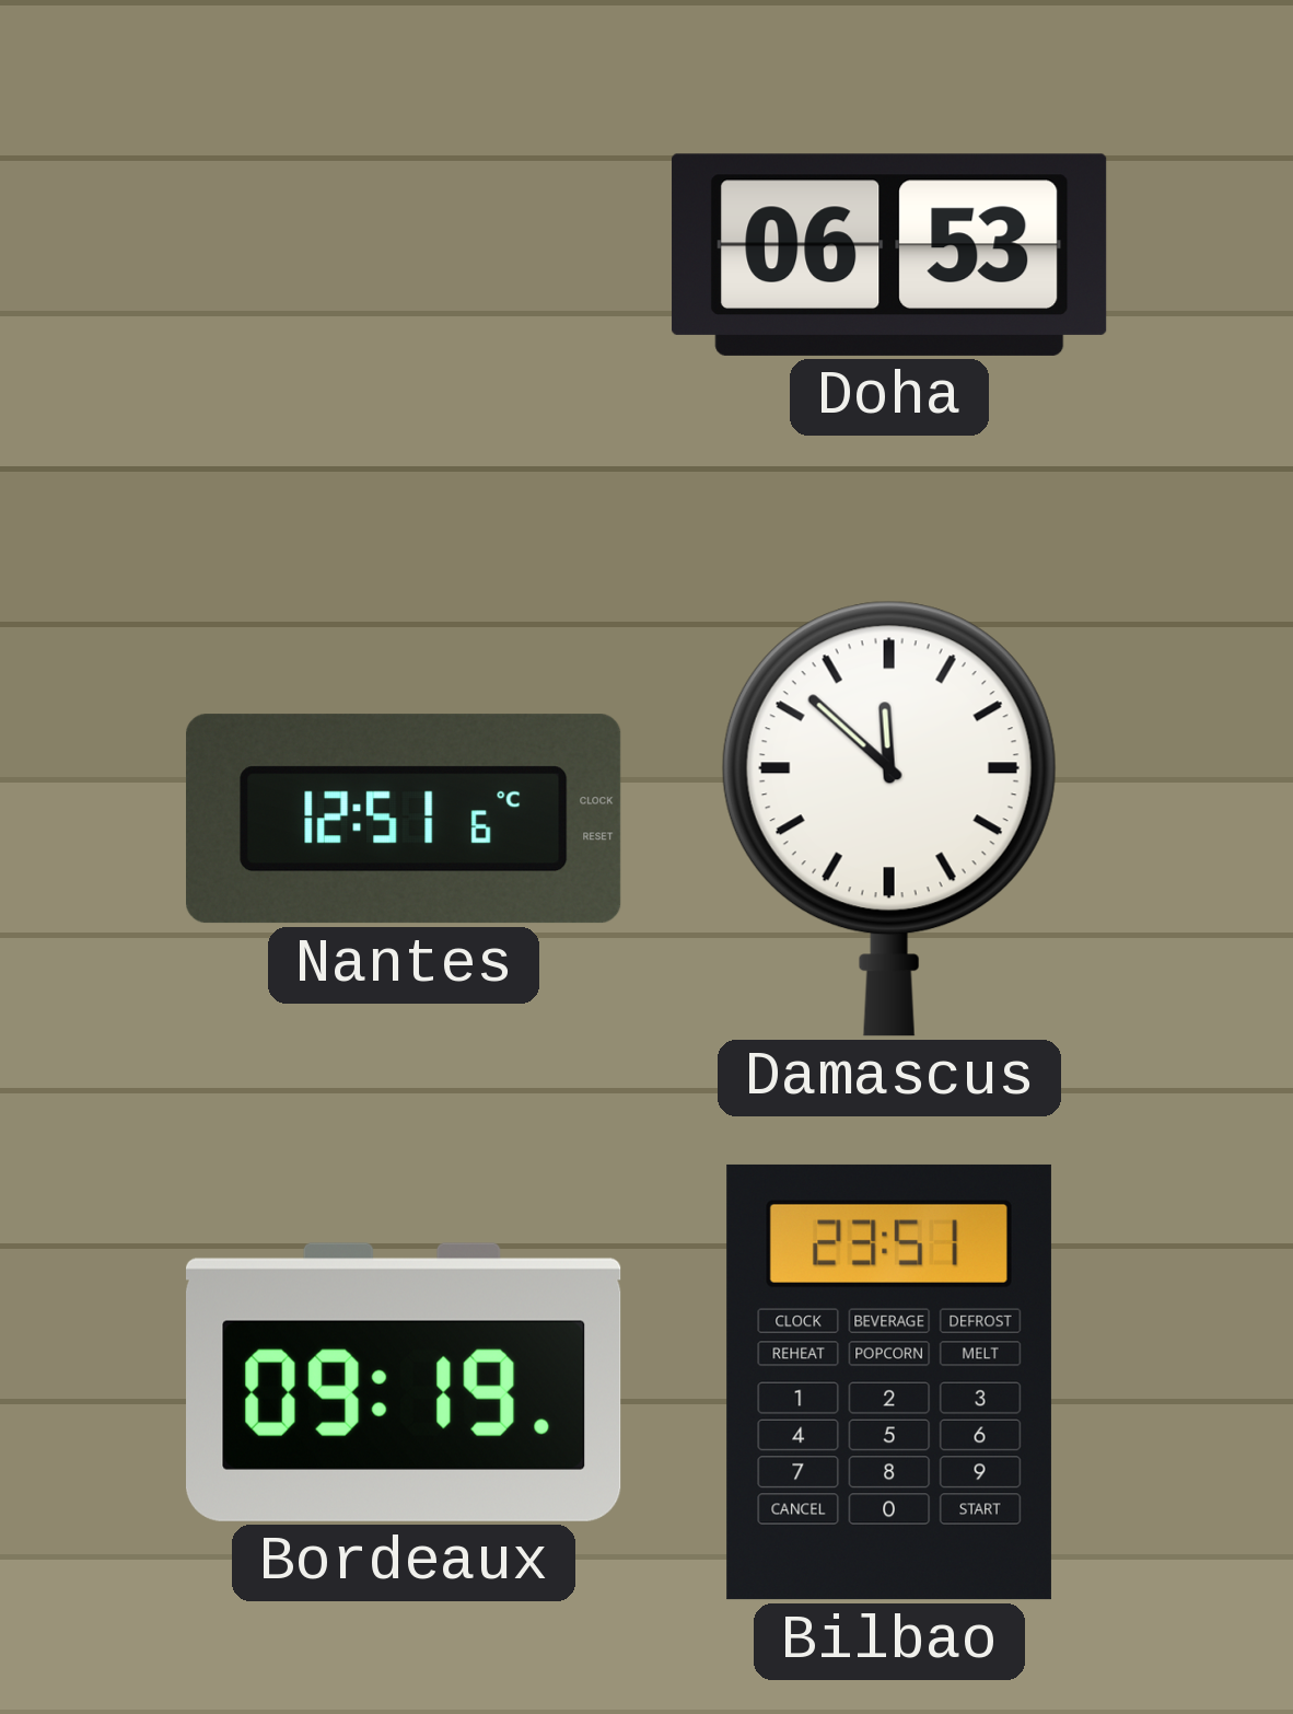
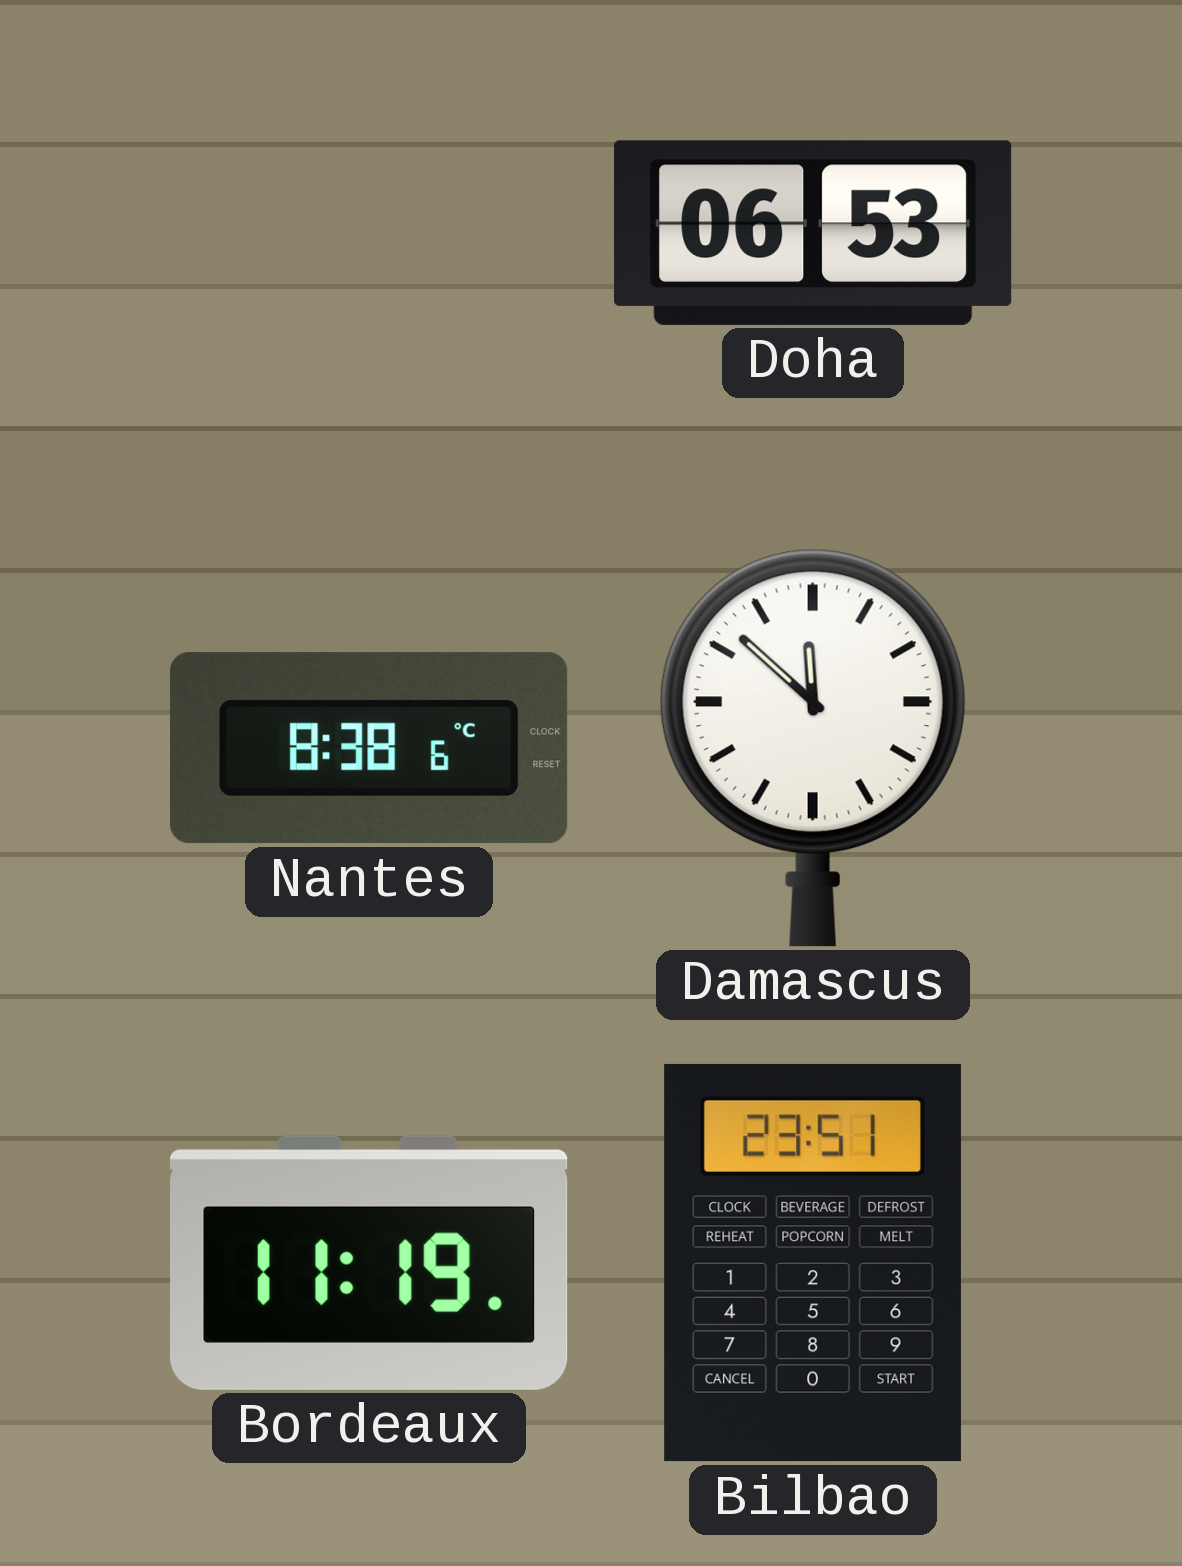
Nantes: 12:51 -> 8:38
Bordeaux: 09:19 -> 11:19
